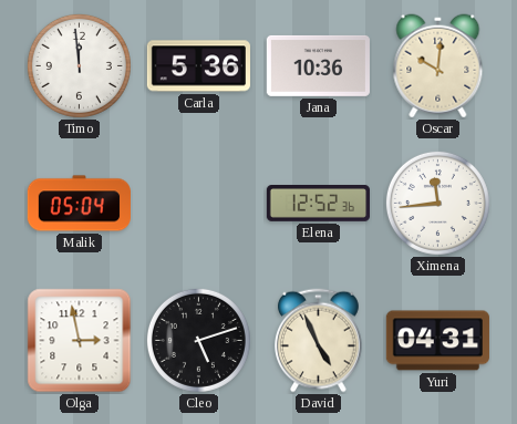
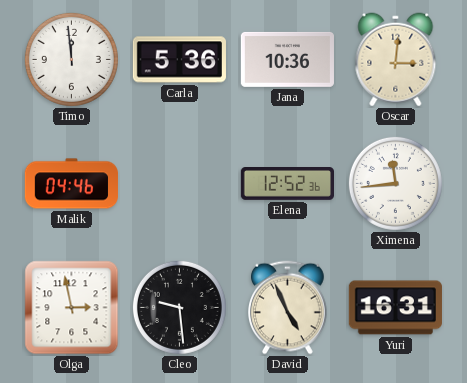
Oscar: 10:01 -> 3:01
Malik: 05:04 -> 04:46
Cleo: 5:12 -> 9:29
Yuri: 04:31 -> 16:31
